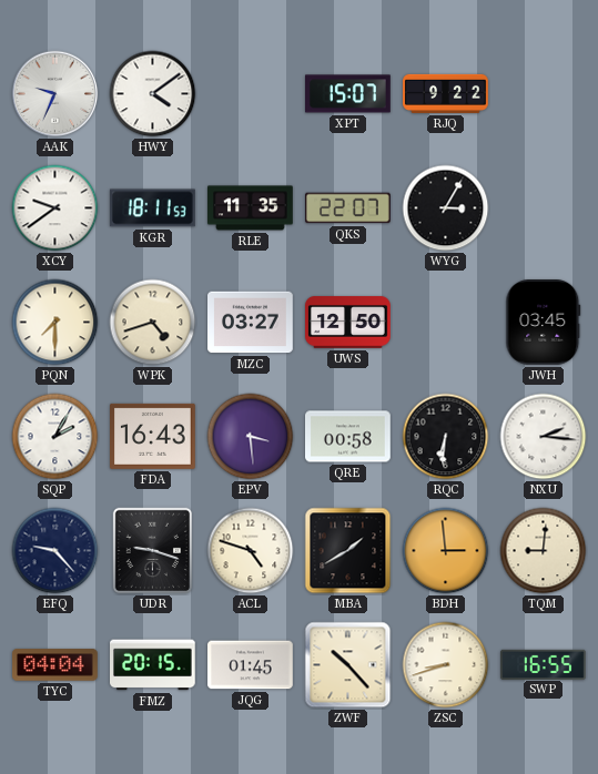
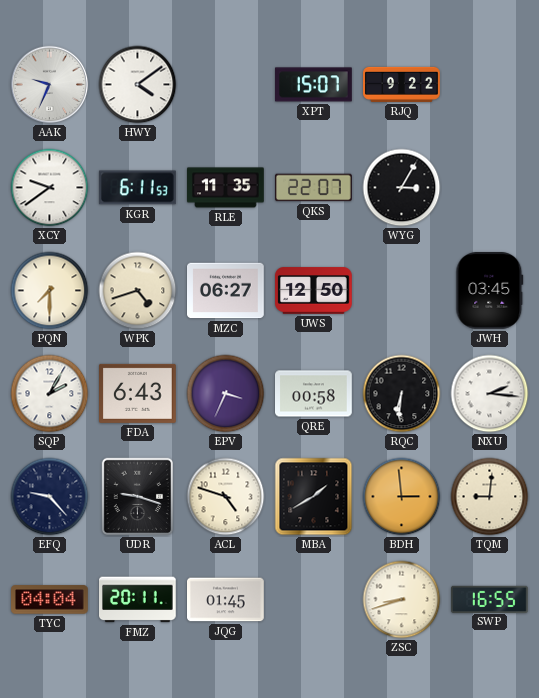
KGR: 18:11 -> 6:11
MZC: 03:27 -> 06:27
FDA: 16:43 -> 6:43
EPV: 3:29 -> 3:34
FMZ: 20:15 -> 20:11
ZWF: 10:23 -> none
